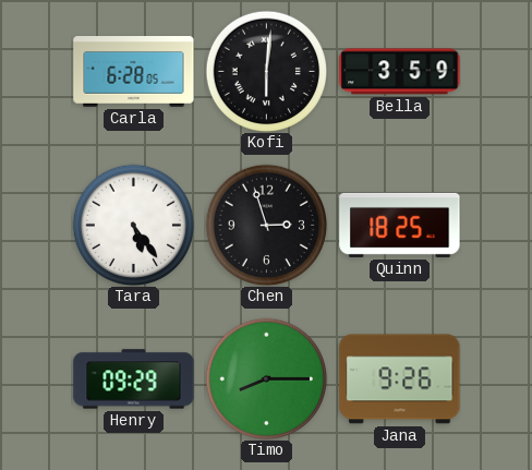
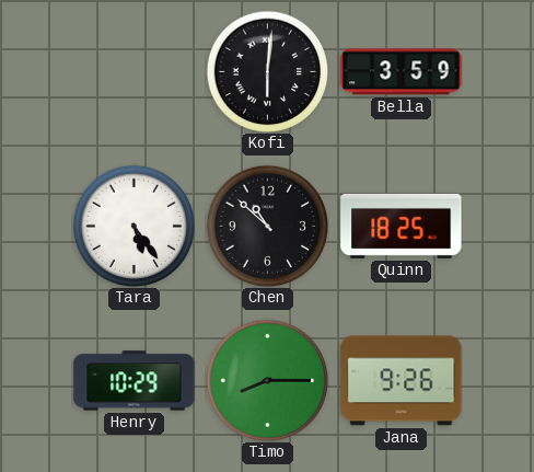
Carla: 6:28 -> none
Chen: 2:57 -> 10:52
Henry: 09:29 -> 10:29
